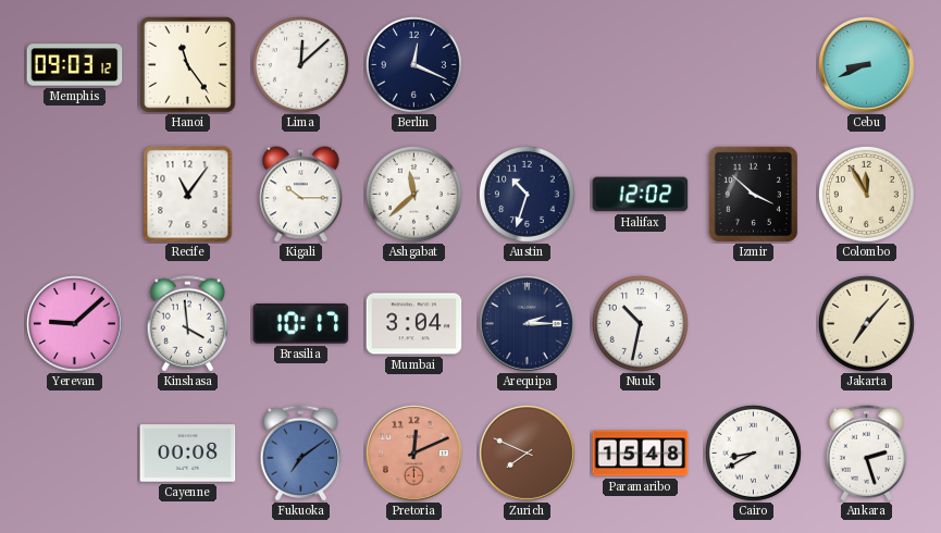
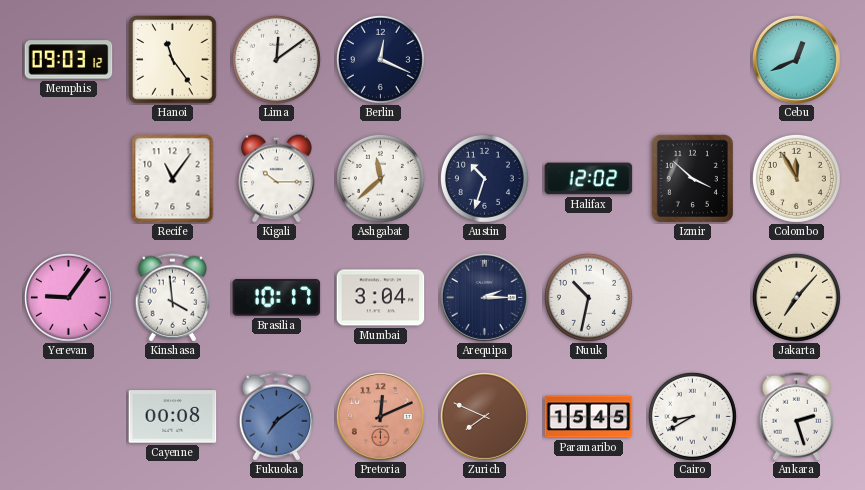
Lima: 12:08 -> 12:09
Cebu: 8:41 -> 12:41
Yerevan: 9:08 -> 9:06
Paramaribo: 15:48 -> 15:45
